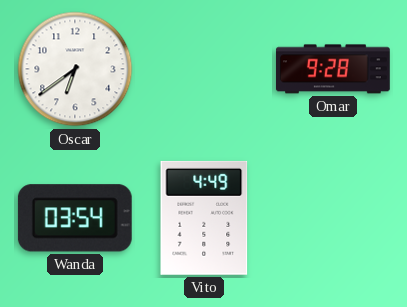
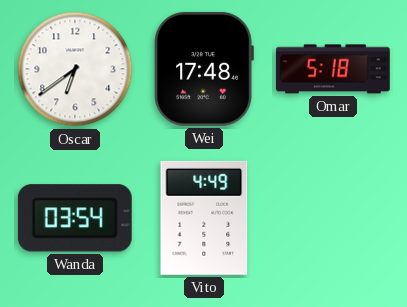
Wei: none -> 17:48
Omar: 9:28 -> 5:18
